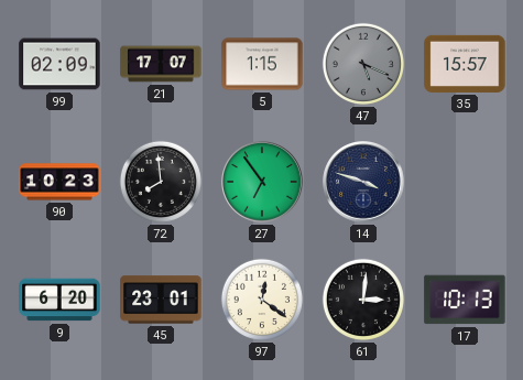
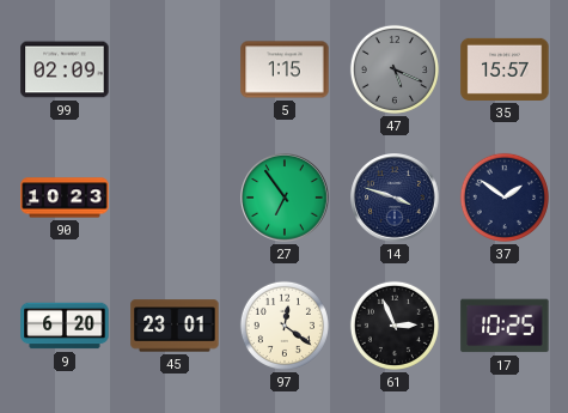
21: 17:07 -> none
72: 7:59 -> none
37: none -> 1:51
61: 3:01 -> 2:56
17: 10:13 -> 10:25
